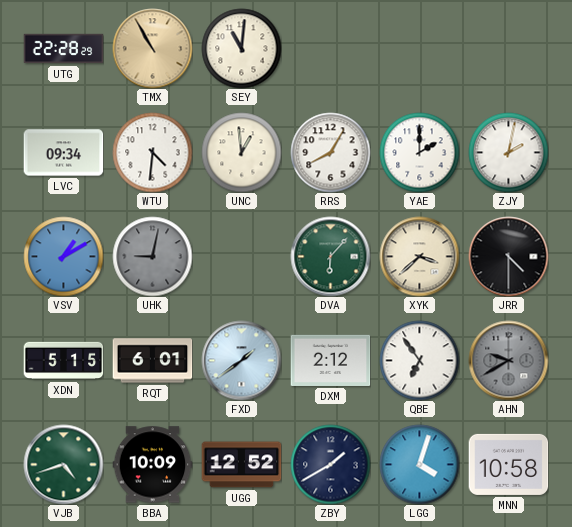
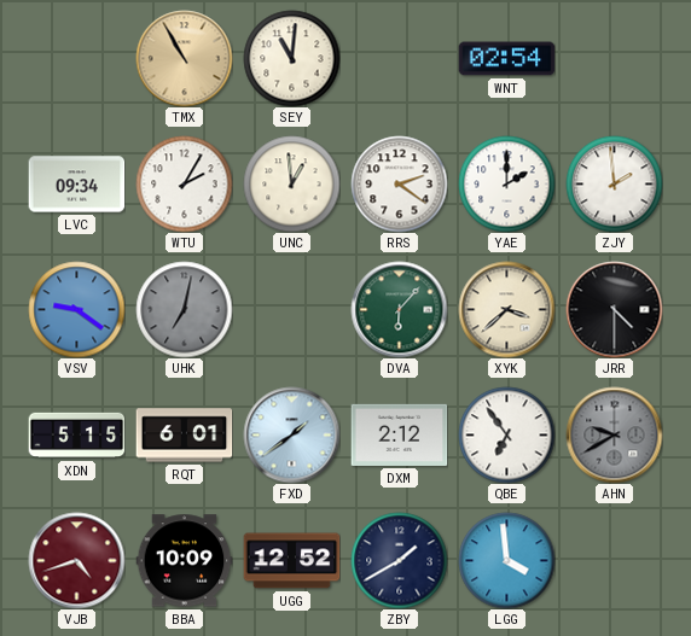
UTG: 22:28 -> none
WNT: none -> 02:54
WTU: 4:31 -> 2:05
RRS: 8:05 -> 2:21
ZJY: 2:02 -> 1:59
VSV: 1:10 -> 9:21
UHK: 9:02 -> 7:02
VJB dial: green -> burgundy
LGG: 4:03 -> 3:59
MNN: 10:58 -> none
